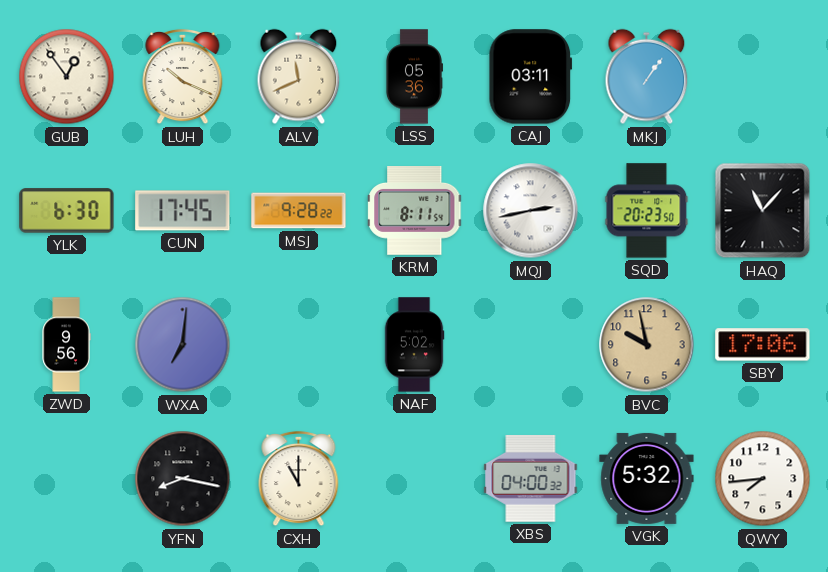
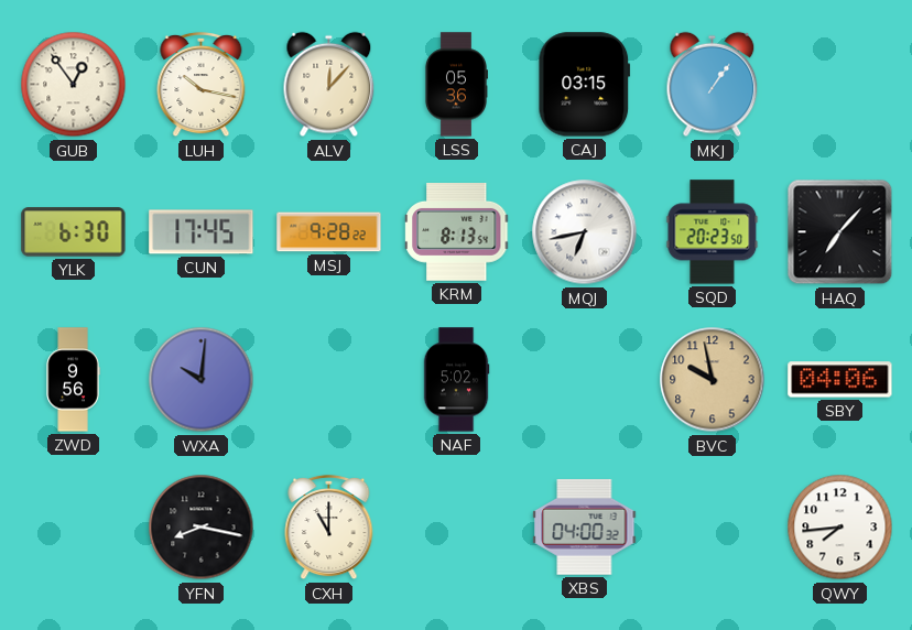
LUH: 10:19 -> 10:17
ALV: 11:41 -> 12:07
CAJ: 03:11 -> 03:15
KRM: 8:11 -> 8:13
MQJ: 2:43 -> 6:43
HAQ: 11:07 -> 7:07
WXA: 7:01 -> 10:01
SBY: 17:06 -> 04:06
VGK: 5:32 -> none
